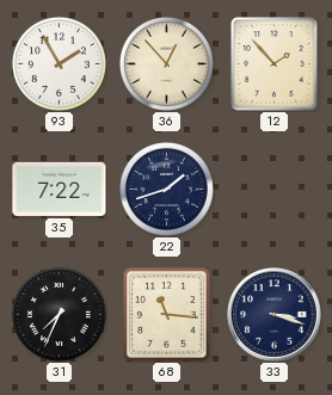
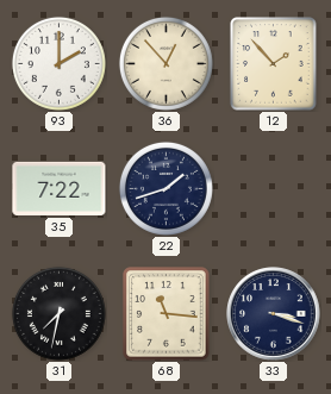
93: 1:55 -> 2:00
31: 7:34 -> 7:32
